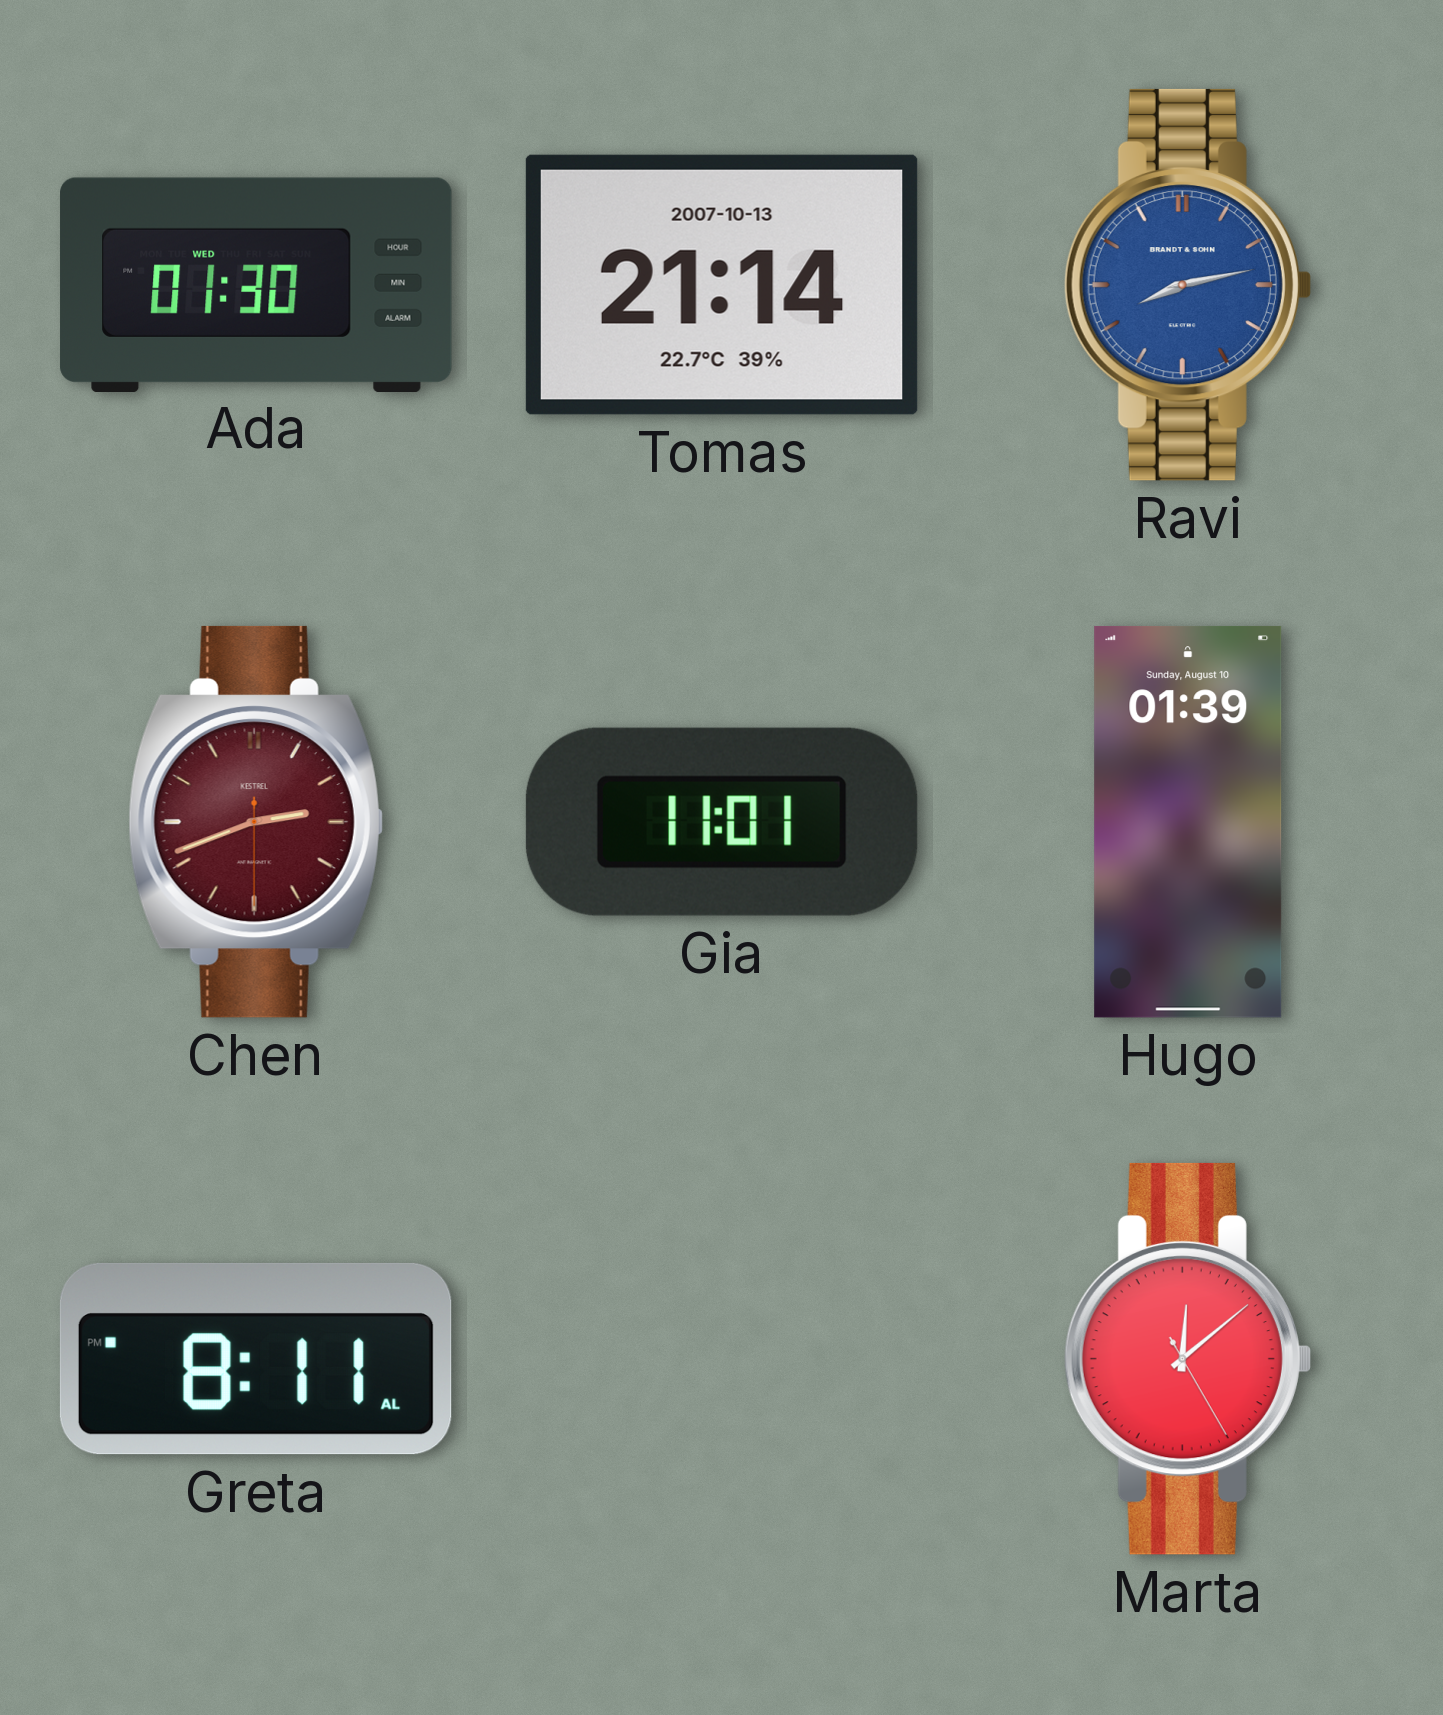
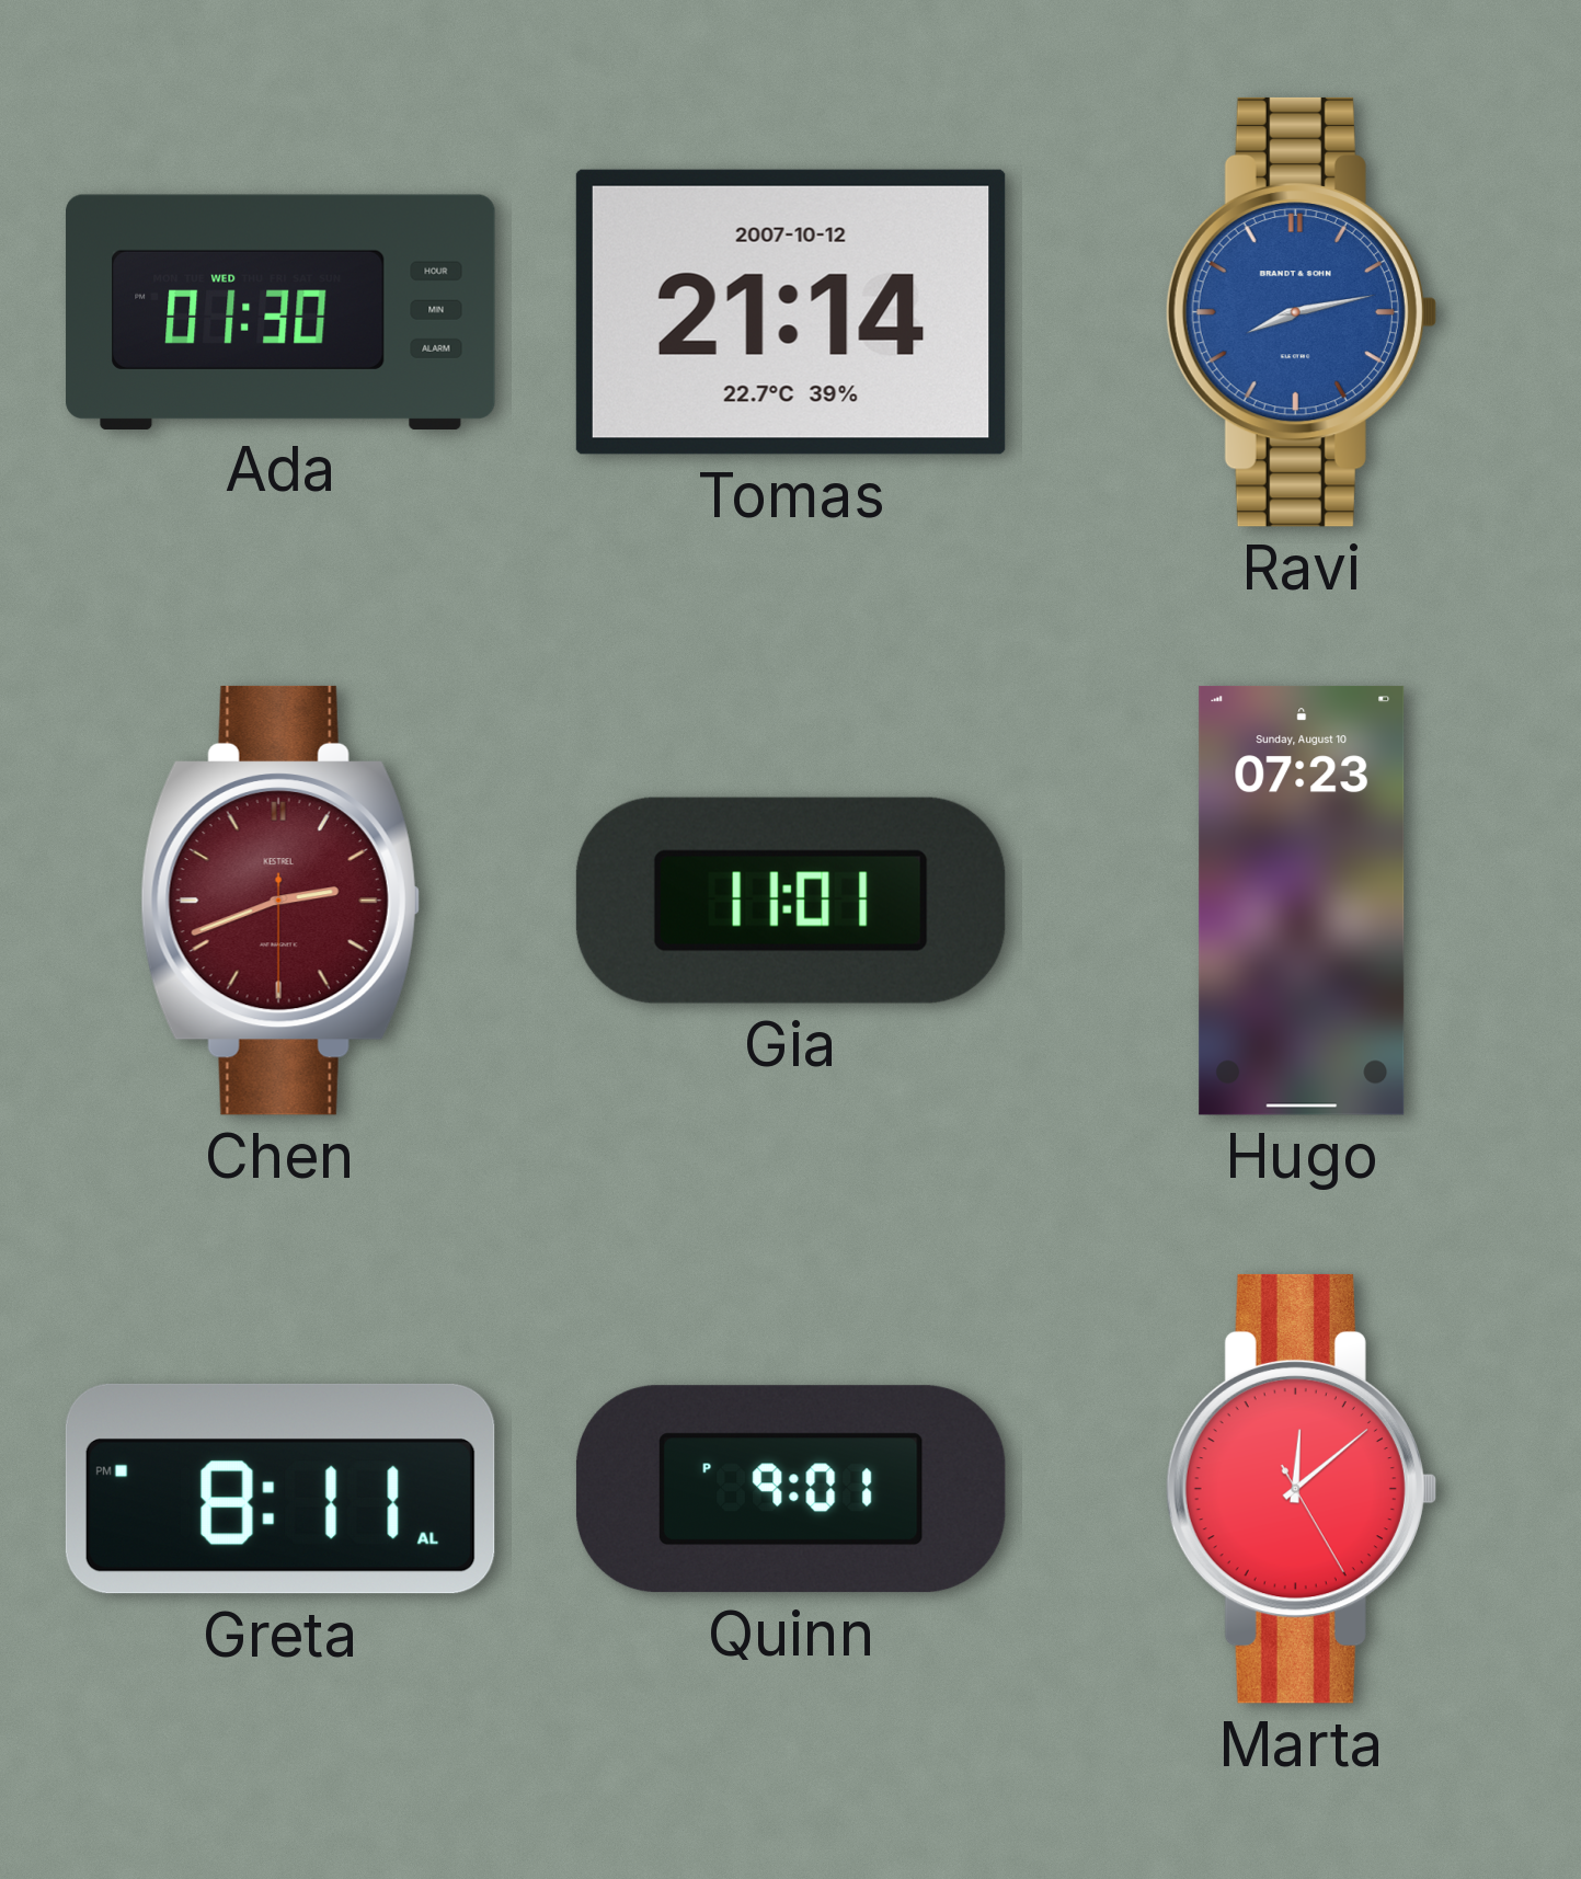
Tomas date: 2007-10-13 -> 2007-10-12
Hugo: 01:39 -> 07:23
Quinn: none -> 9:01
